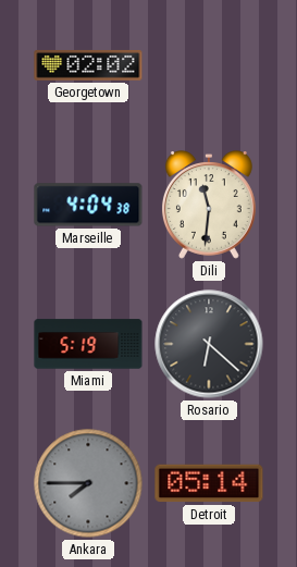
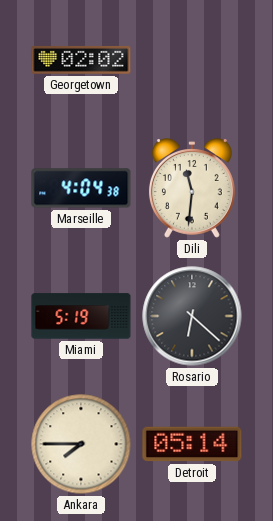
Ankara dial: grey -> cream
